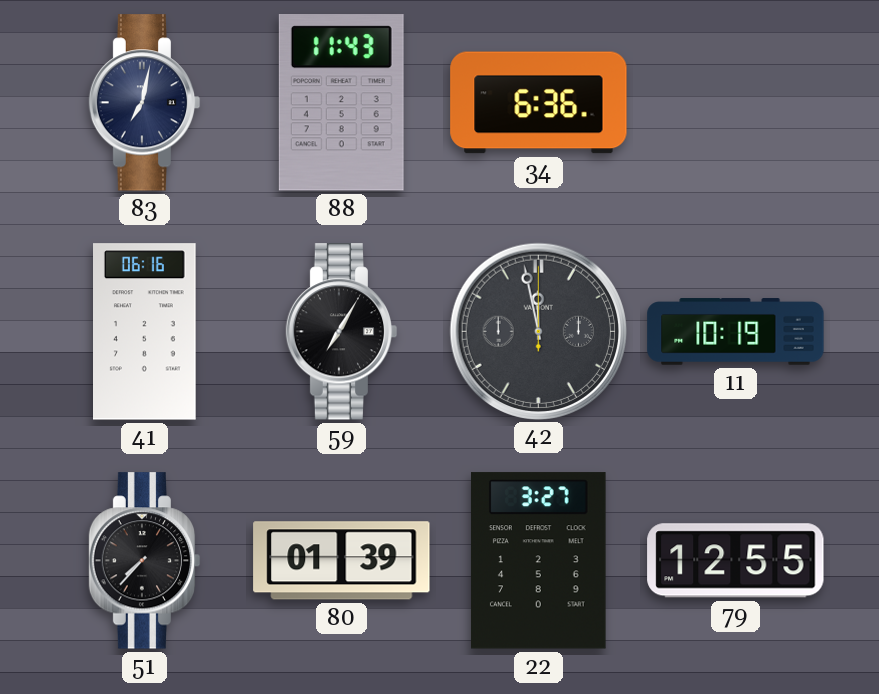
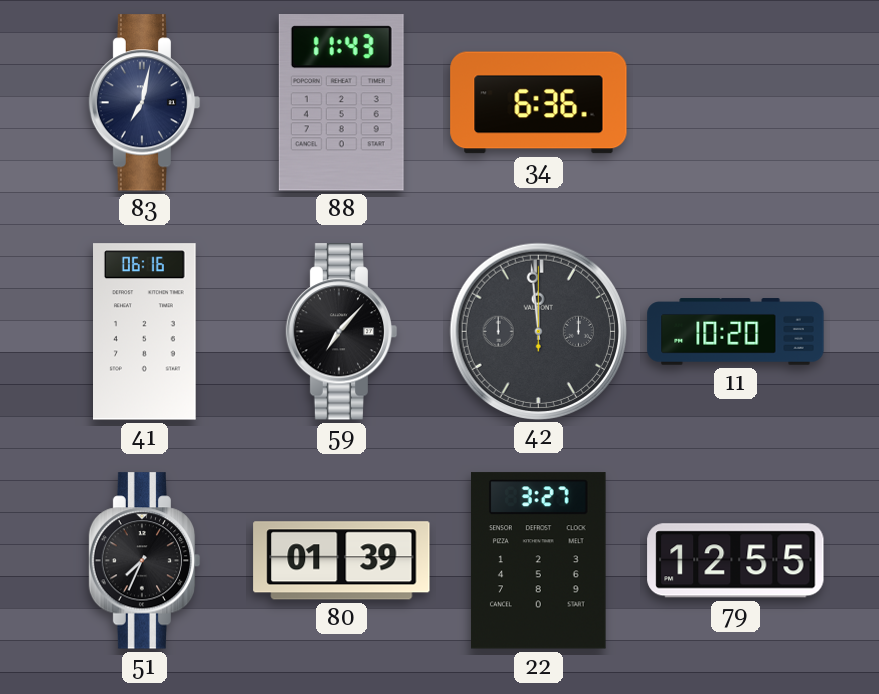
59: 7:05 -> 7:07
42: 11:58 -> 11:59
11: 10:19 -> 10:20
51: 7:37 -> 7:34
